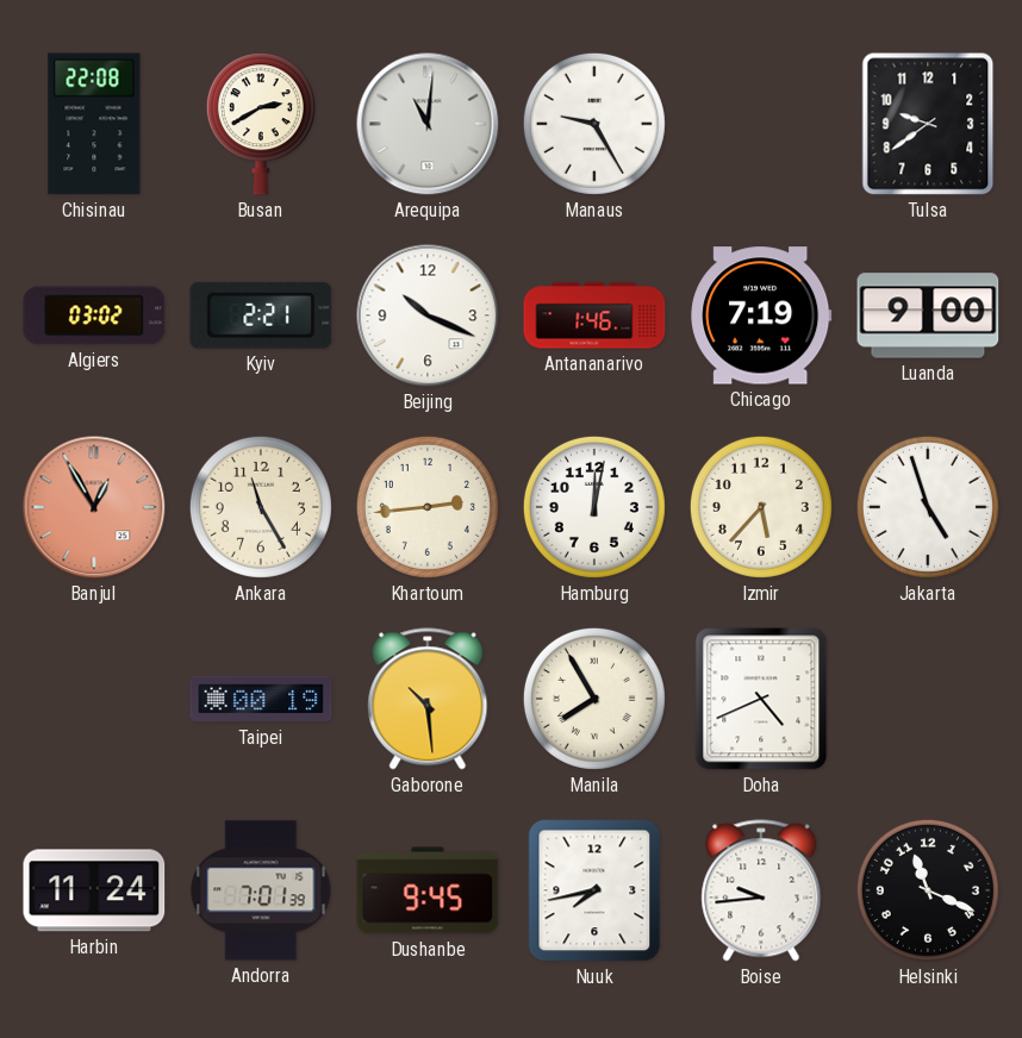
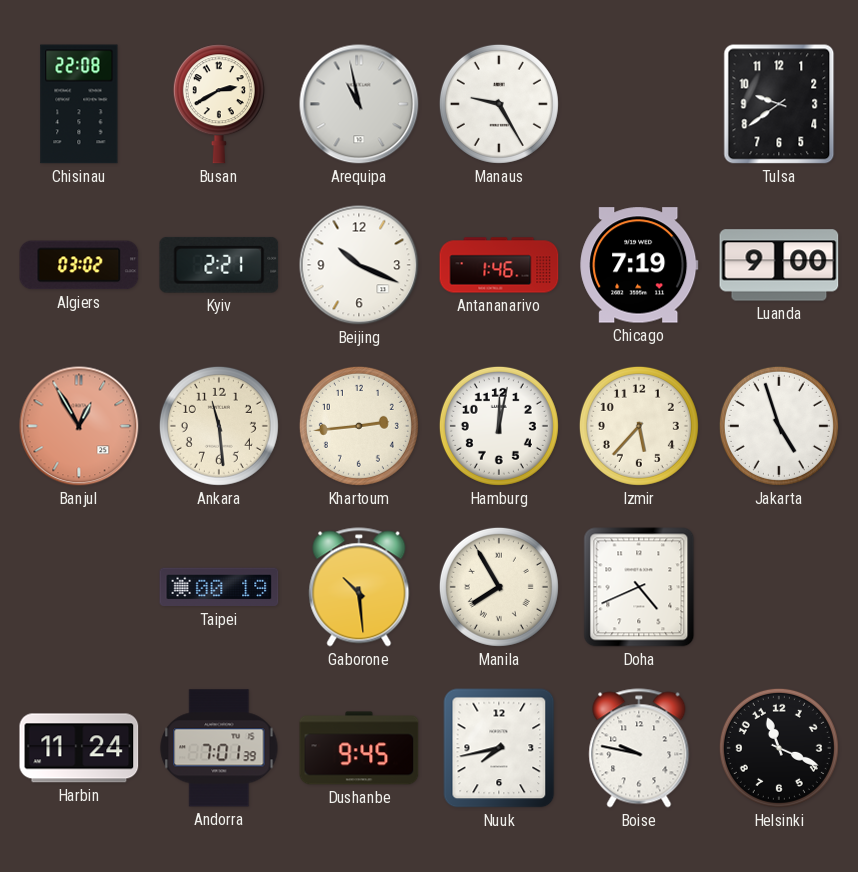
Arequipa: 11:01 -> 10:58
Ankara: 11:25 -> 11:29
Boise: 9:44 -> 9:47
